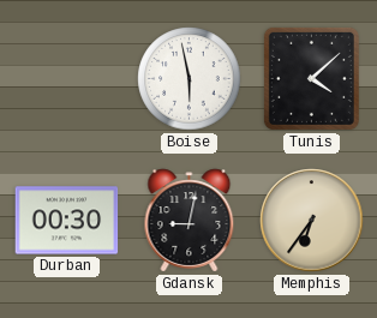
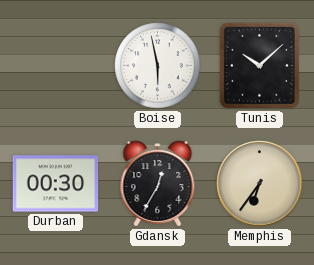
Tunis: 4:08 -> 10:08
Gdansk: 9:02 -> 12:35
